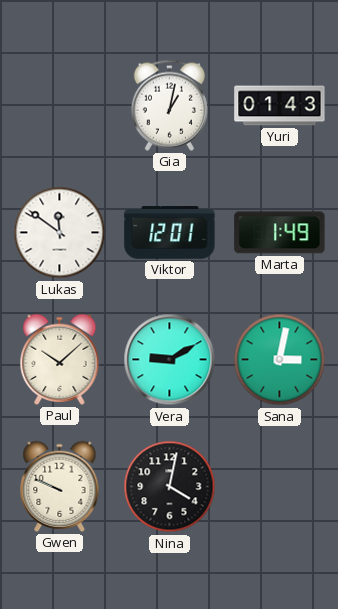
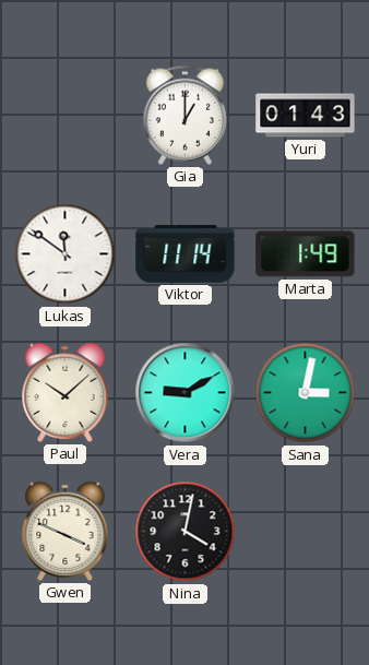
Gia: 1:02 -> 1:00
Viktor: 12:01 -> 11:14
Gwen: 9:49 -> 3:49
